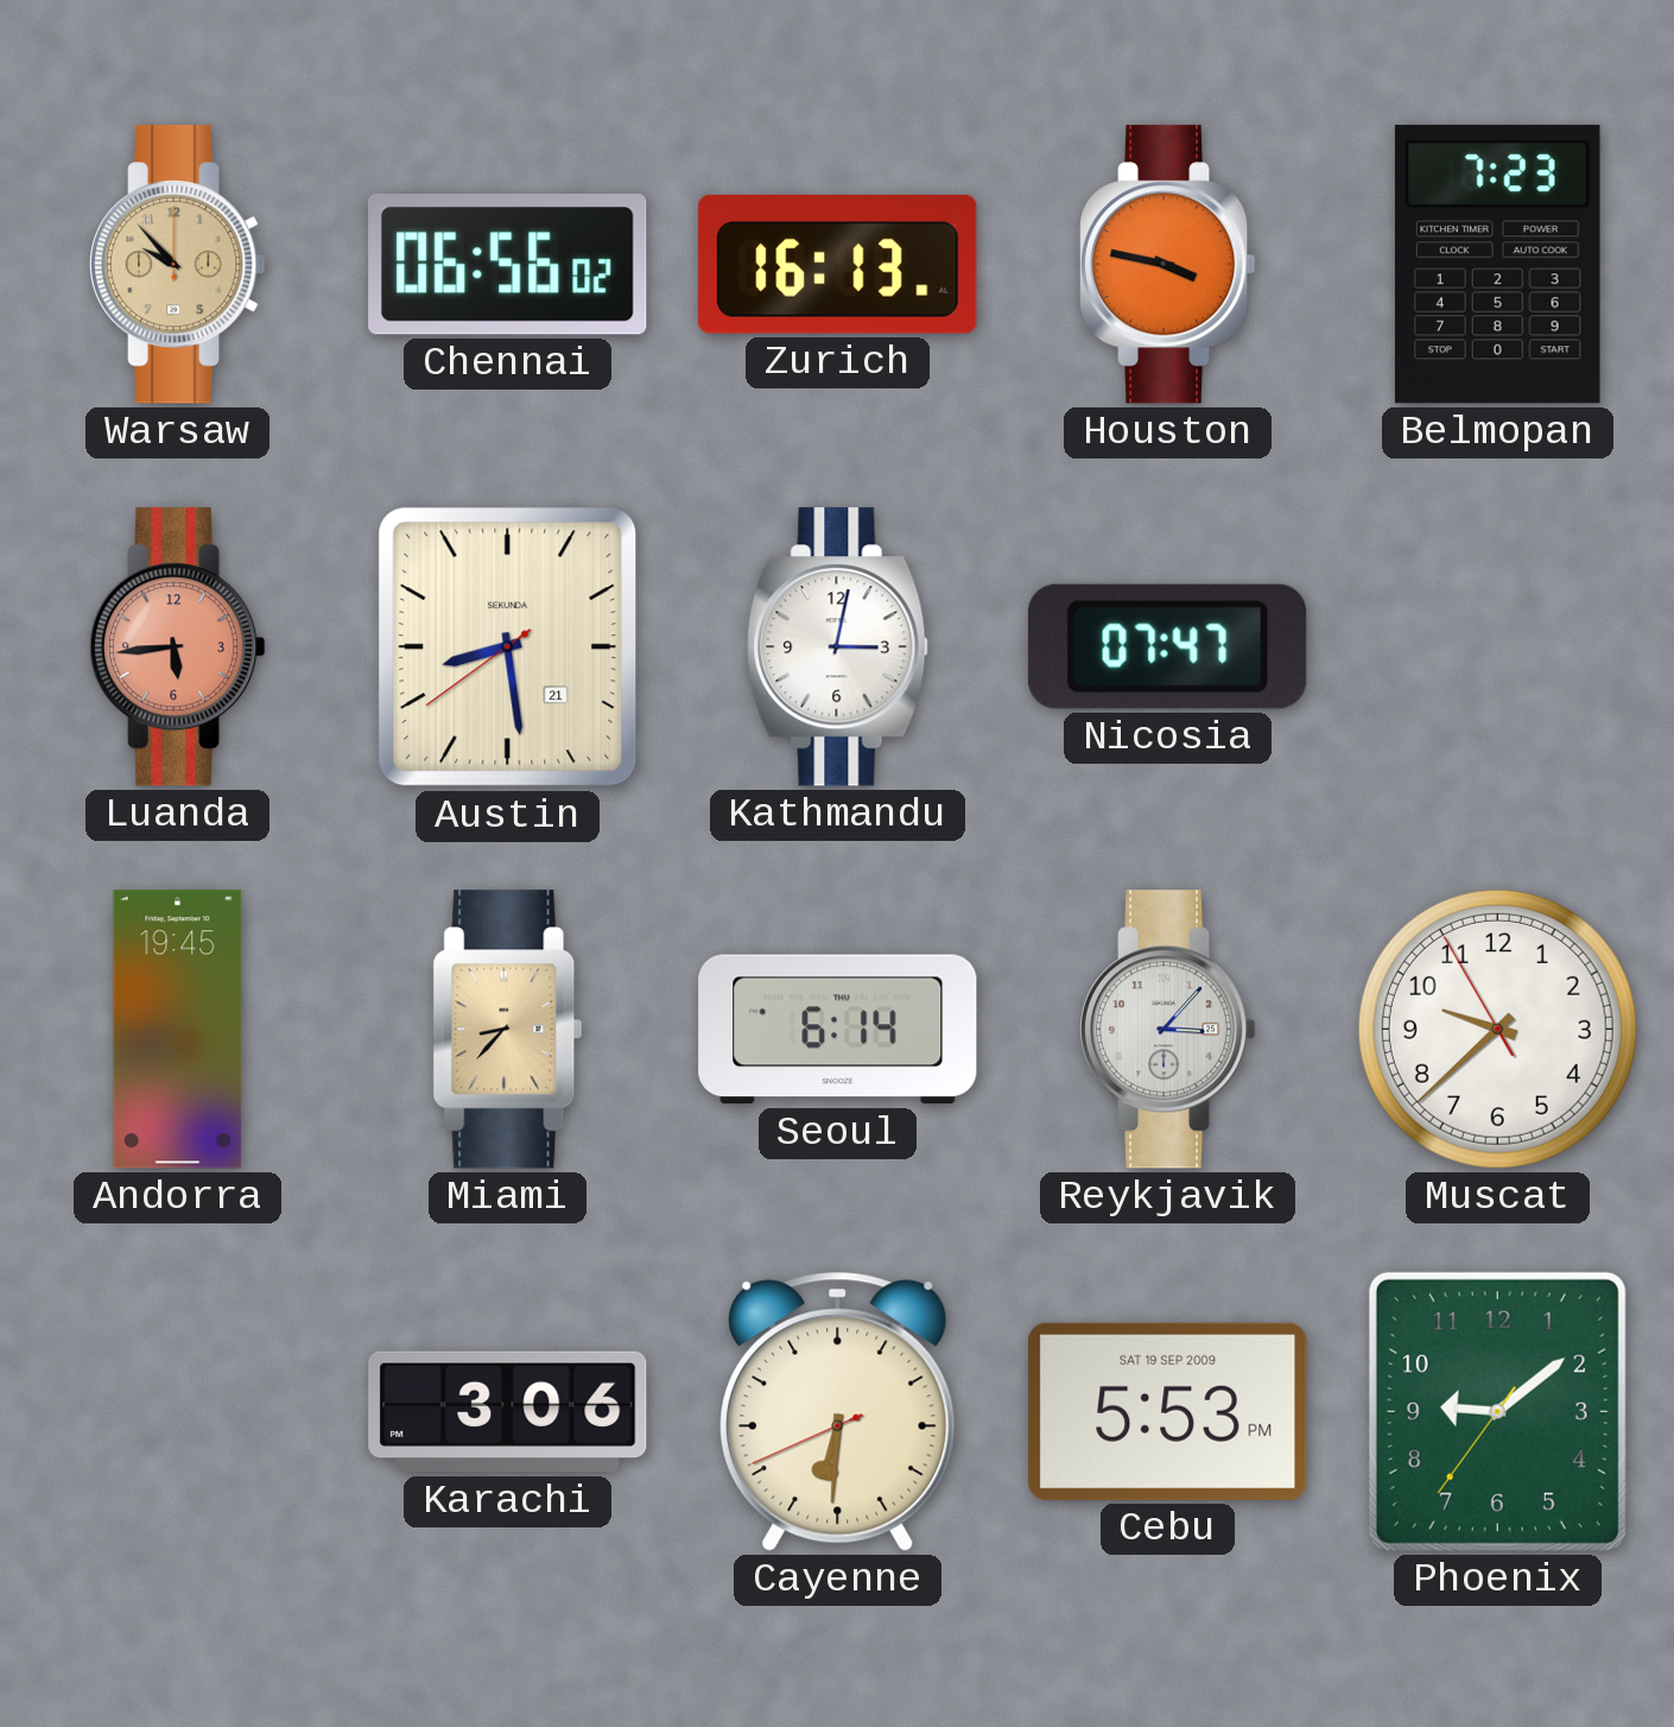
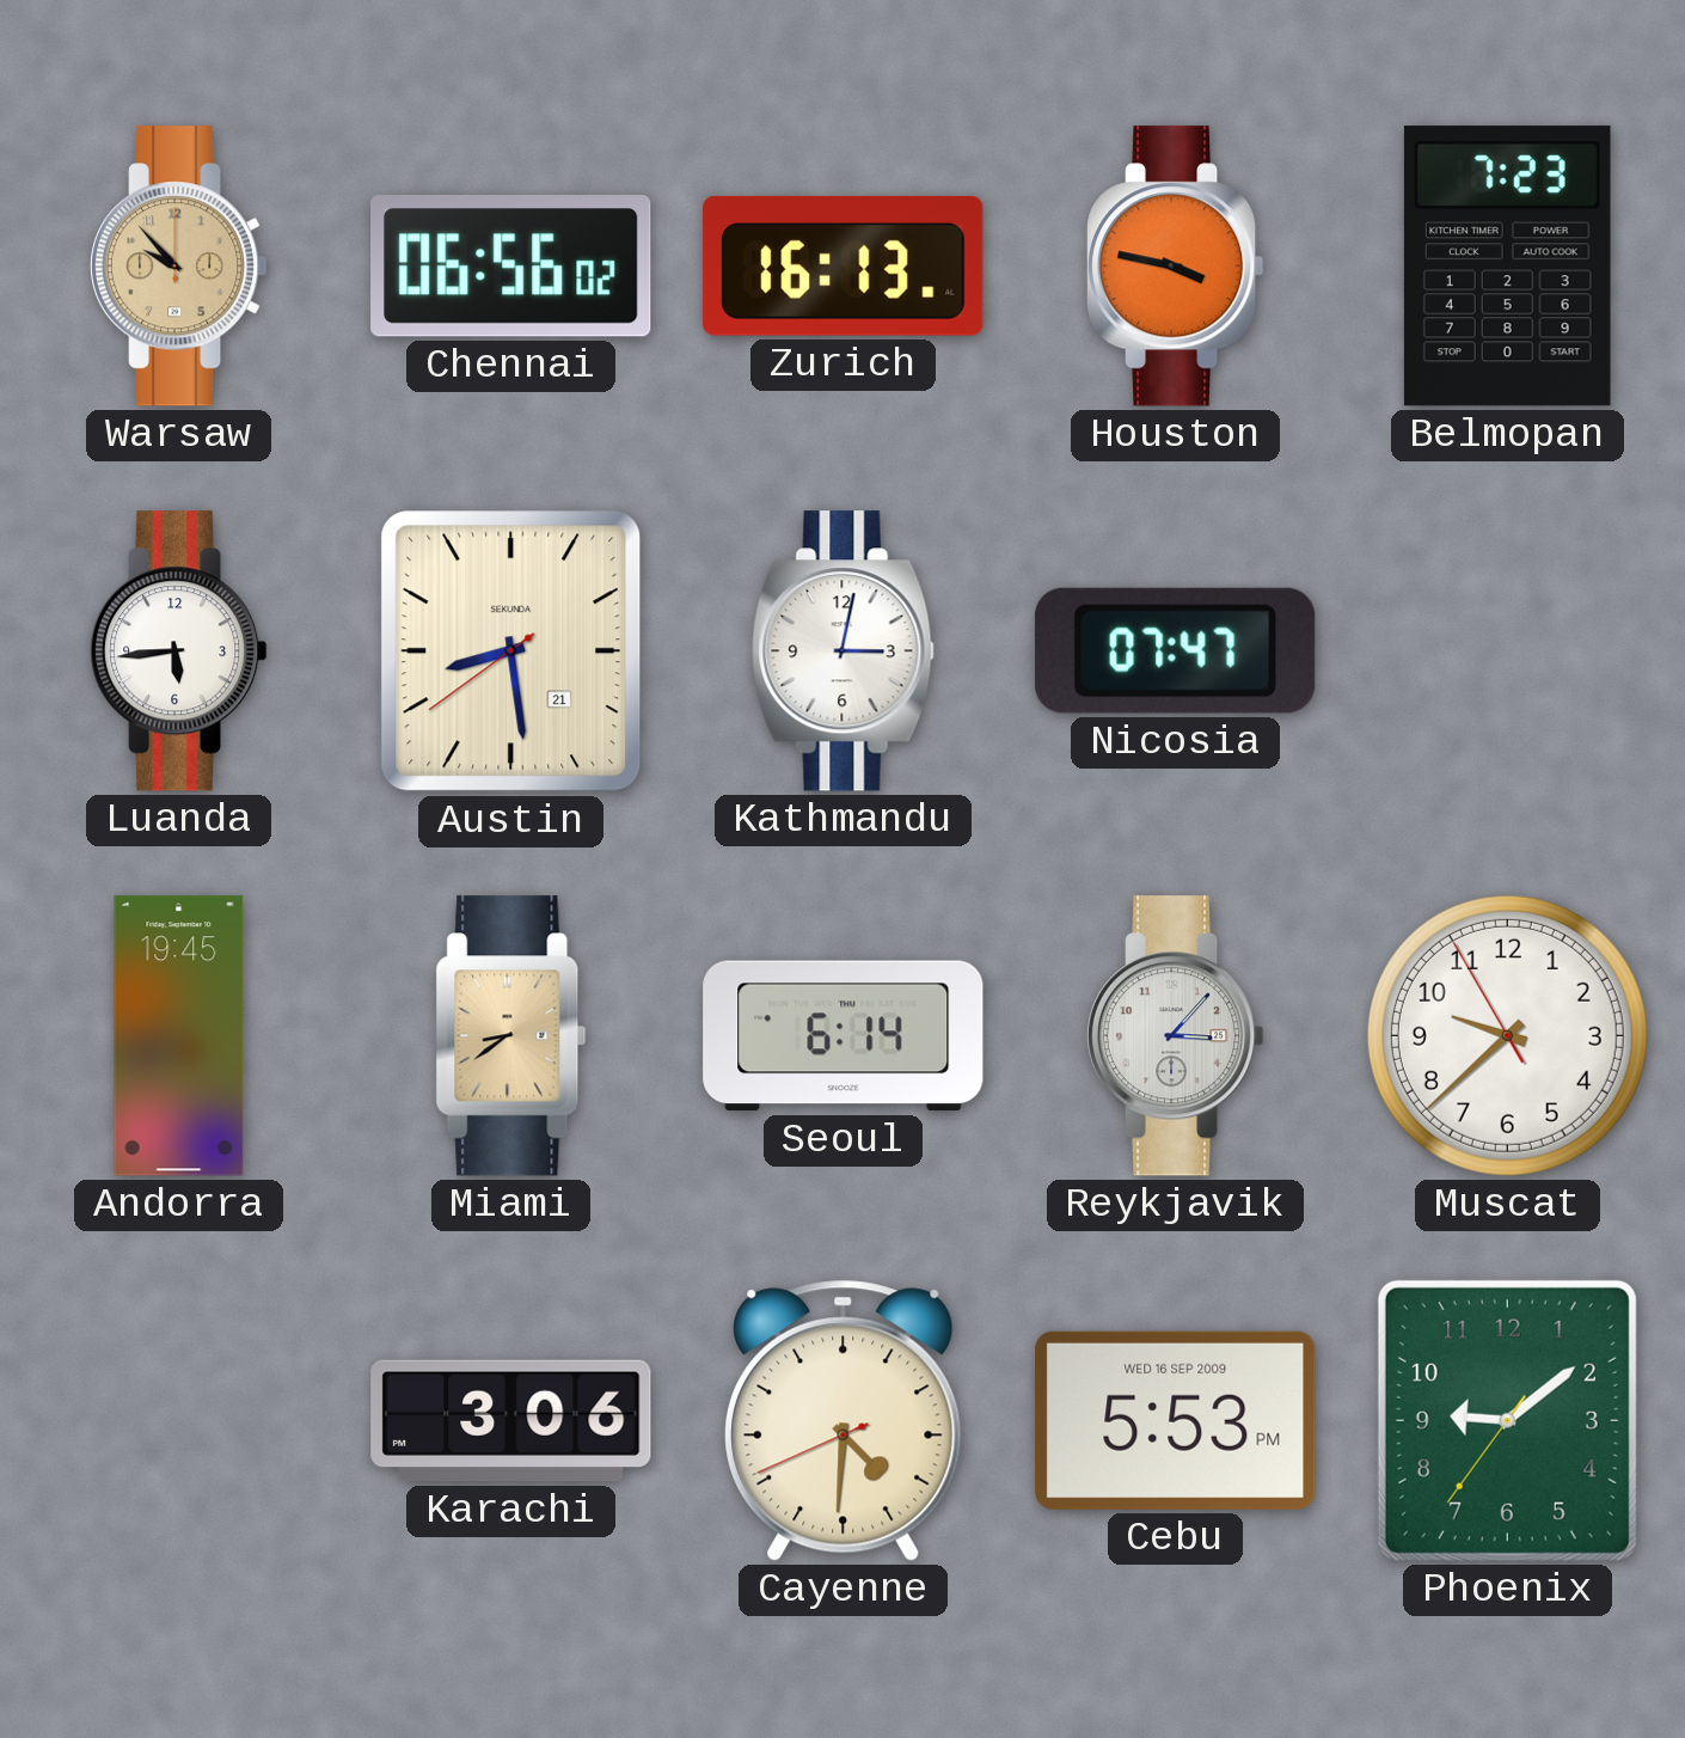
Luanda dial: salmon -> white
Miami: 8:37 -> 8:39
Cayenne: 6:30 -> 4:30
Cebu date: SAT 19 SEP 2009 -> WED 16 SEP 2009
